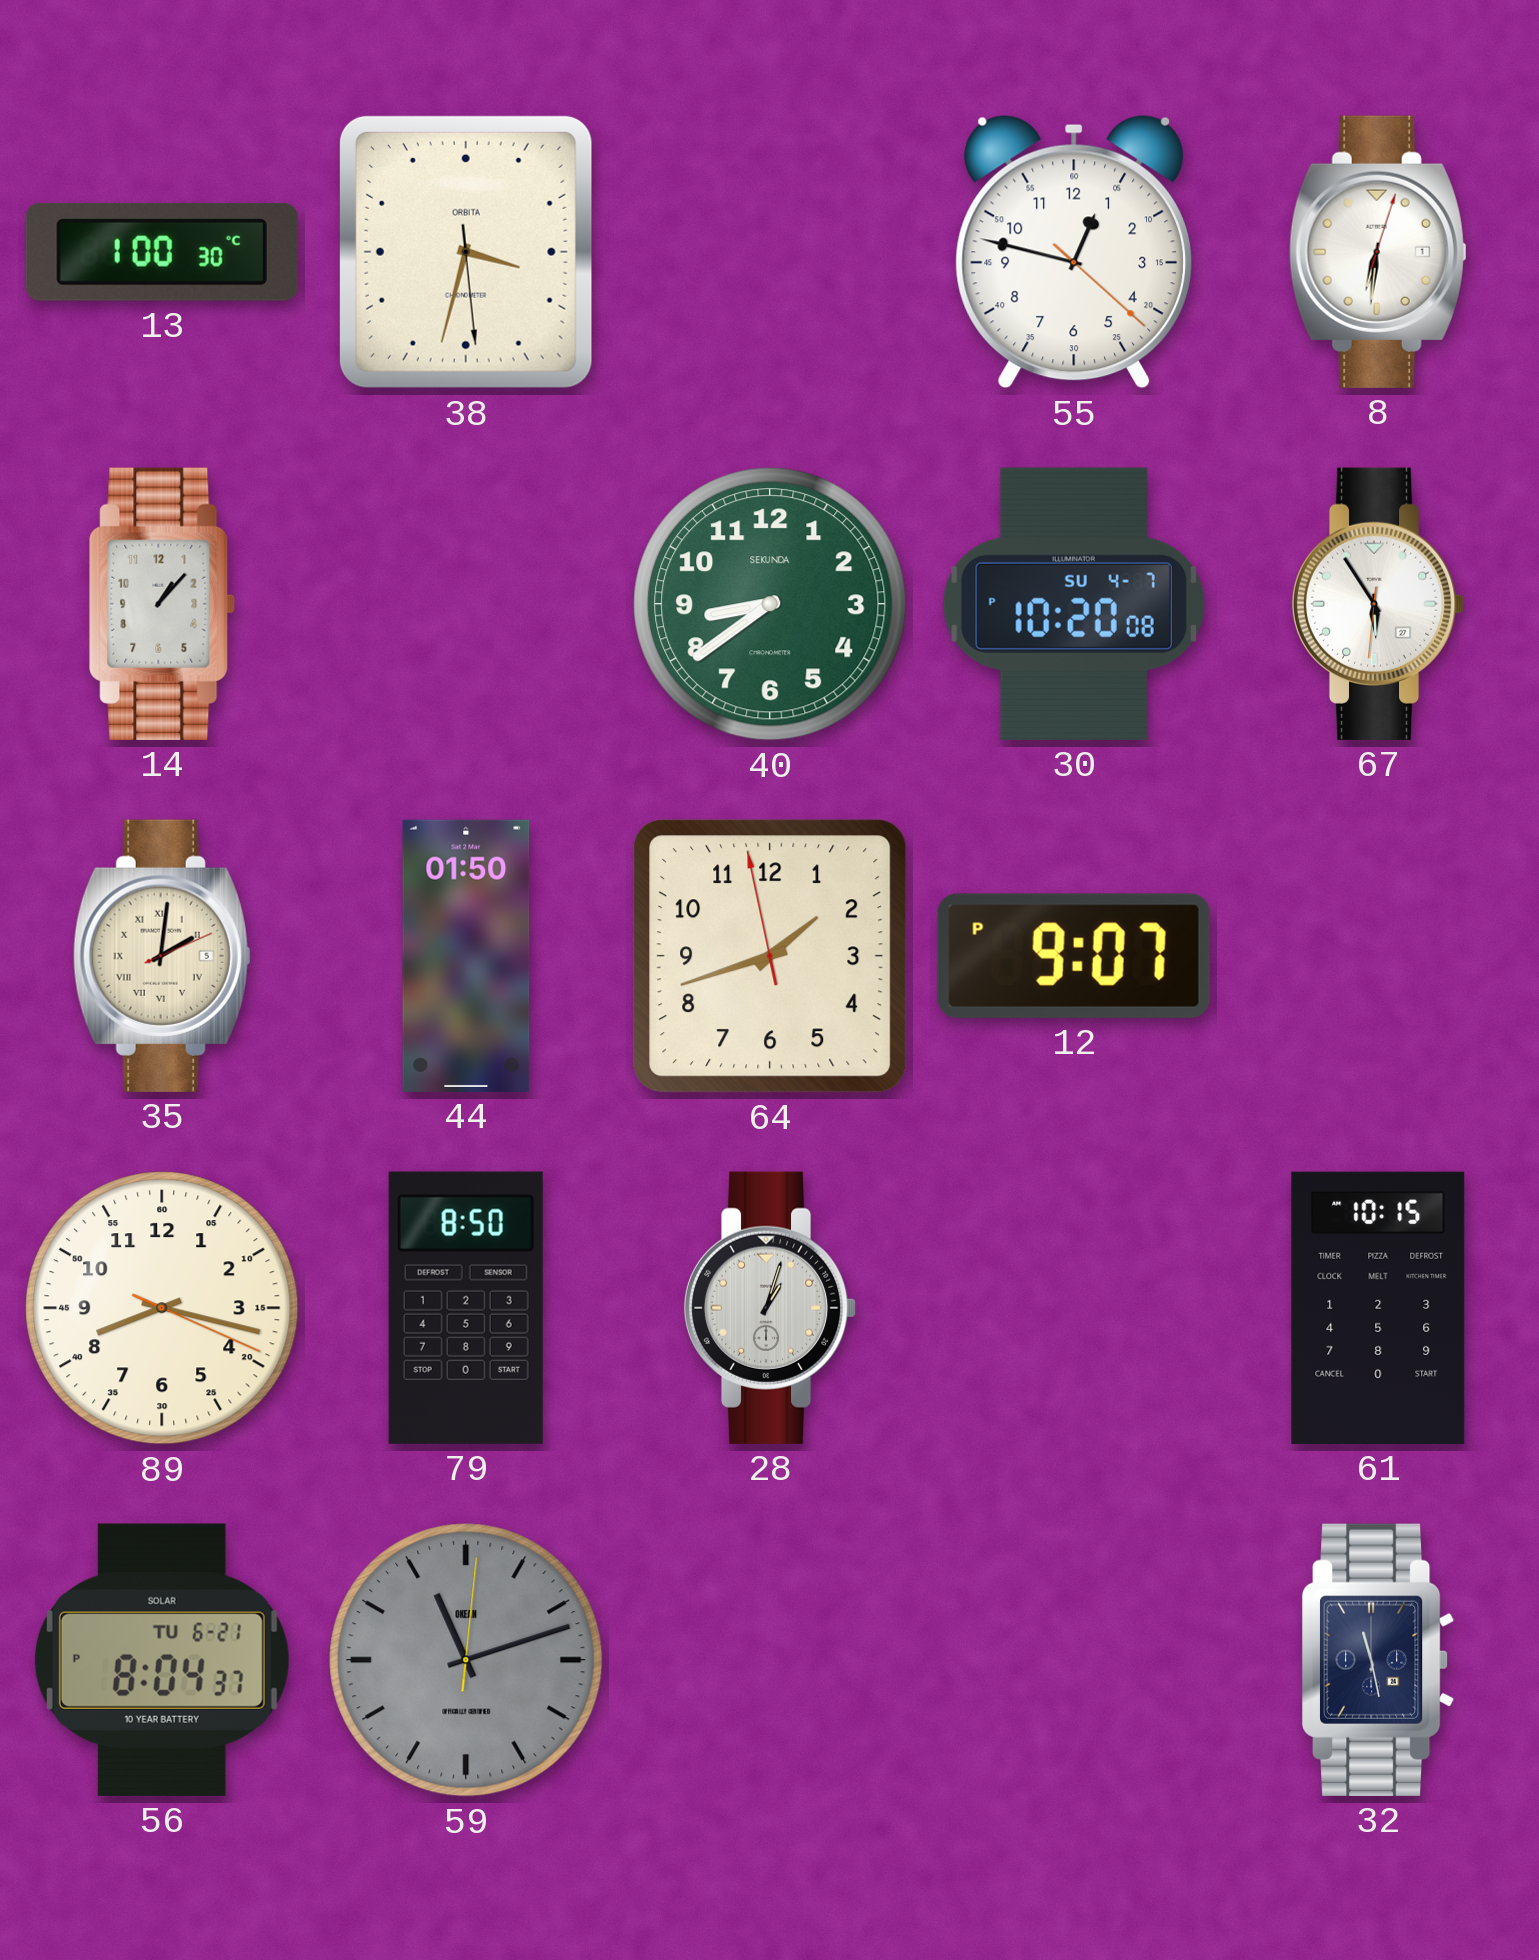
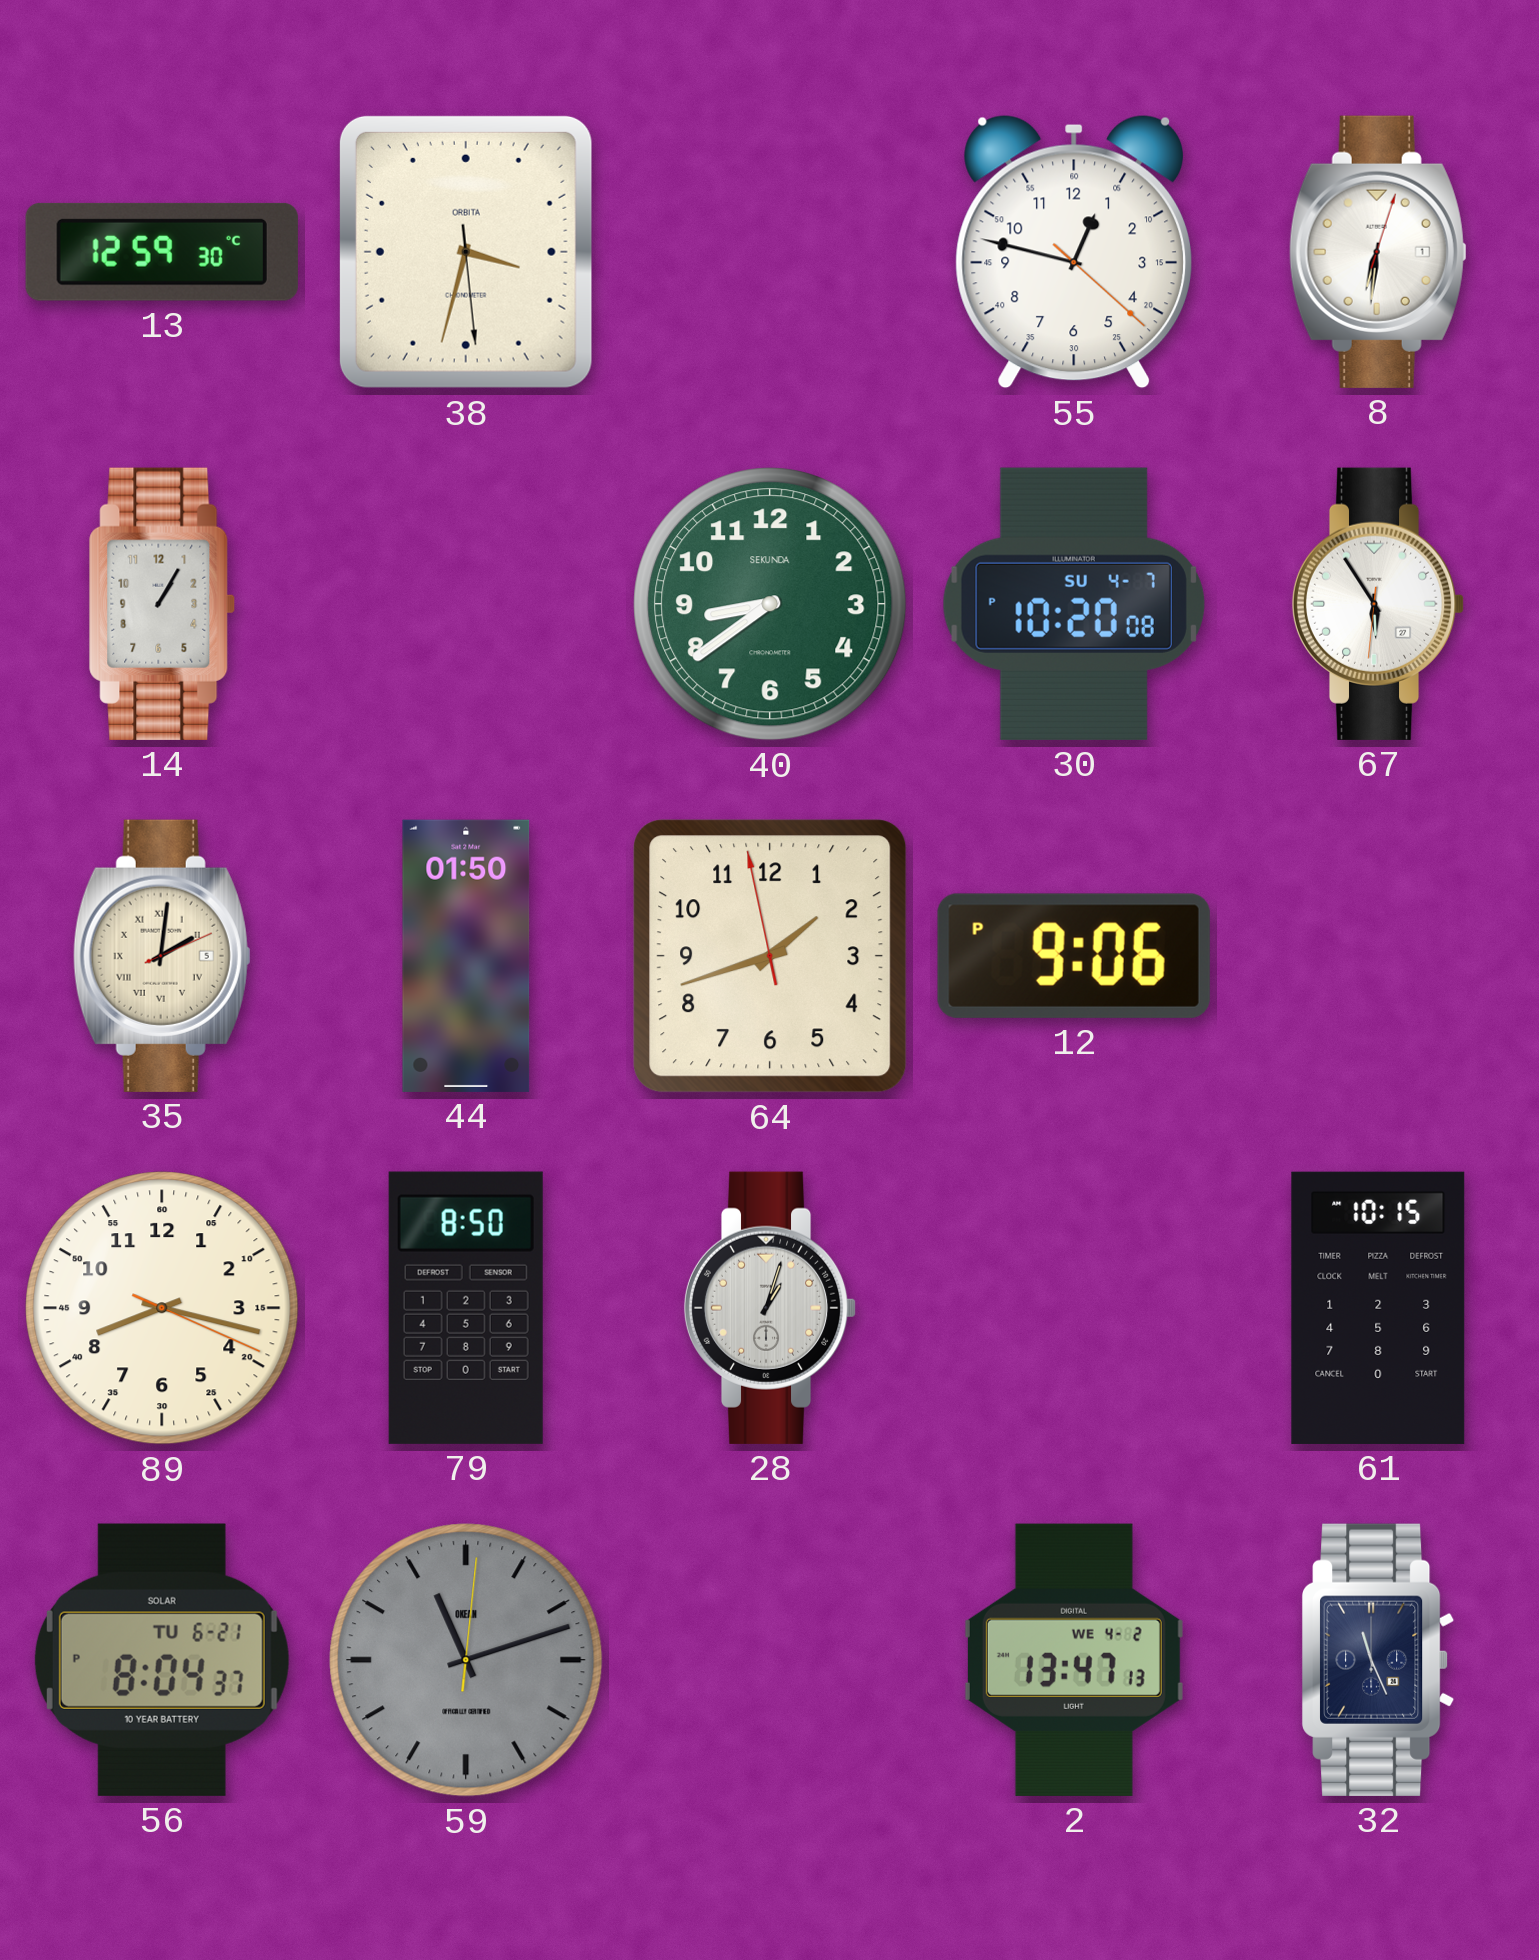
13: 1:00 -> 12:59
14: 1:07 -> 1:05
12: 9:07 -> 9:06
2: none -> 13:47
32: 11:28 -> 11:26
